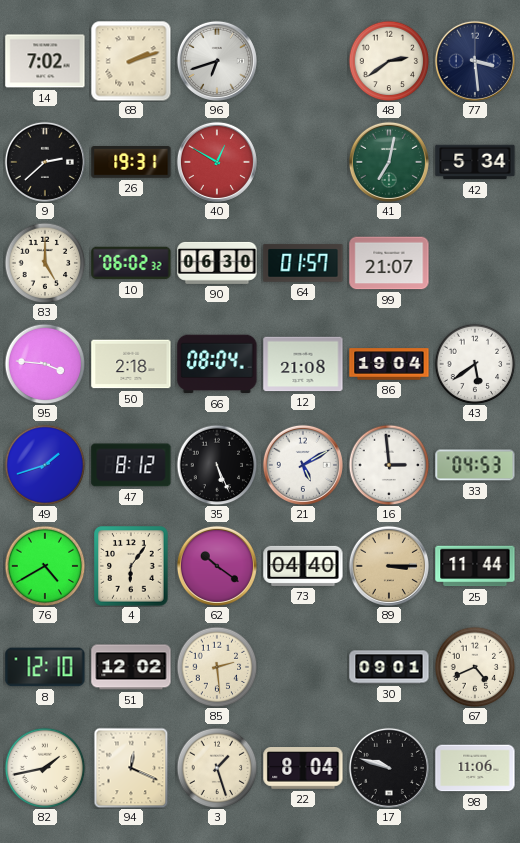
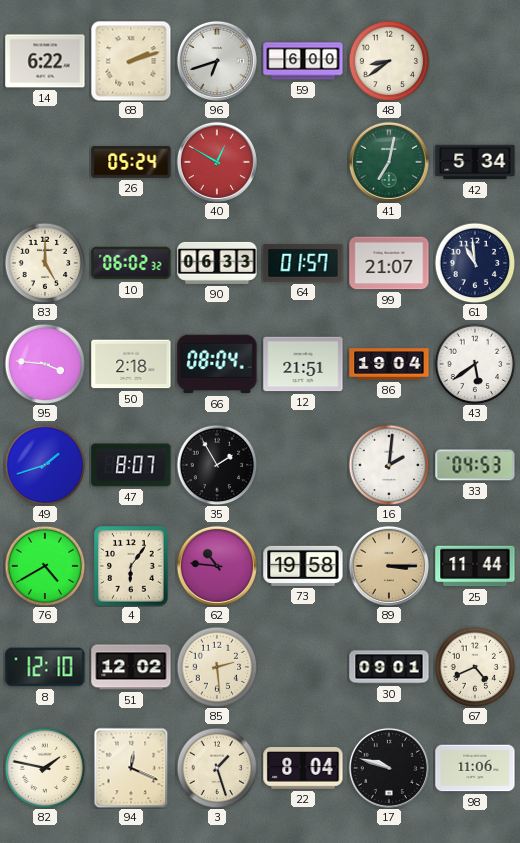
14: 7:02 -> 6:22
59: none -> 6:00
48: 2:39 -> 8:39
77: 3:29 -> none
9: 2:38 -> none
26: 19:31 -> 05:24
90: 06:30 -> 06:33
61: none -> 10:59
12: 21:08 -> 21:51
47: 8:12 -> 8:07
35: 5:26 -> 1:55
21: 5:10 -> none
16: 2:59 -> 2:01
62: 10:21 -> 10:46
73: 04:40 -> 19:58
82: 1:43 -> 1:47
